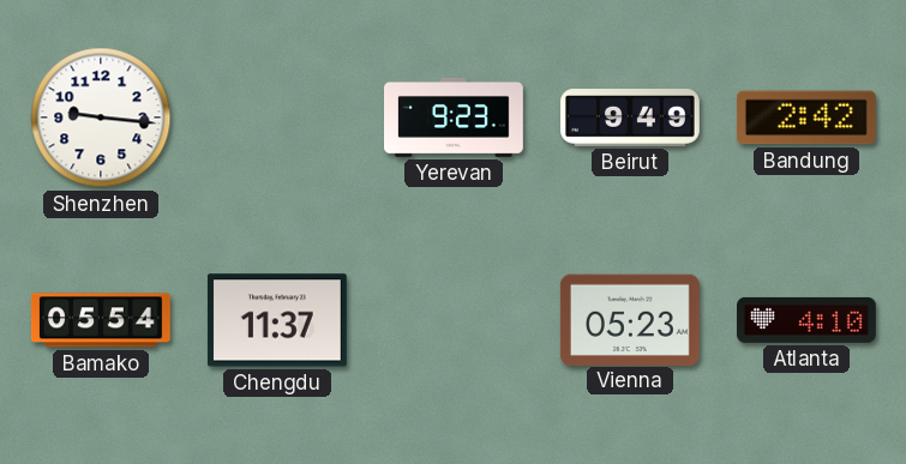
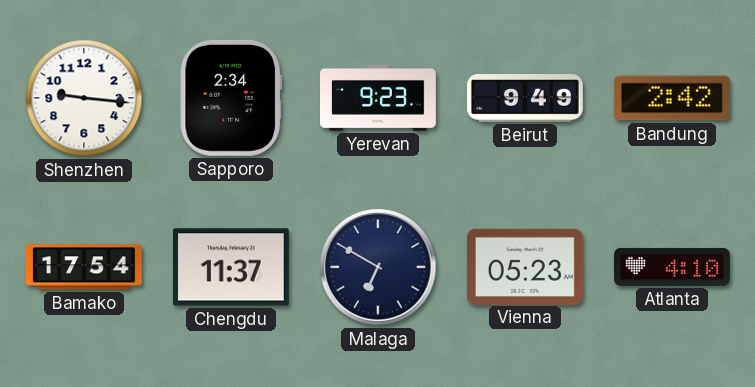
Sapporo: none -> 2:34
Bamako: 05:54 -> 17:54
Malaga: none -> 6:50
